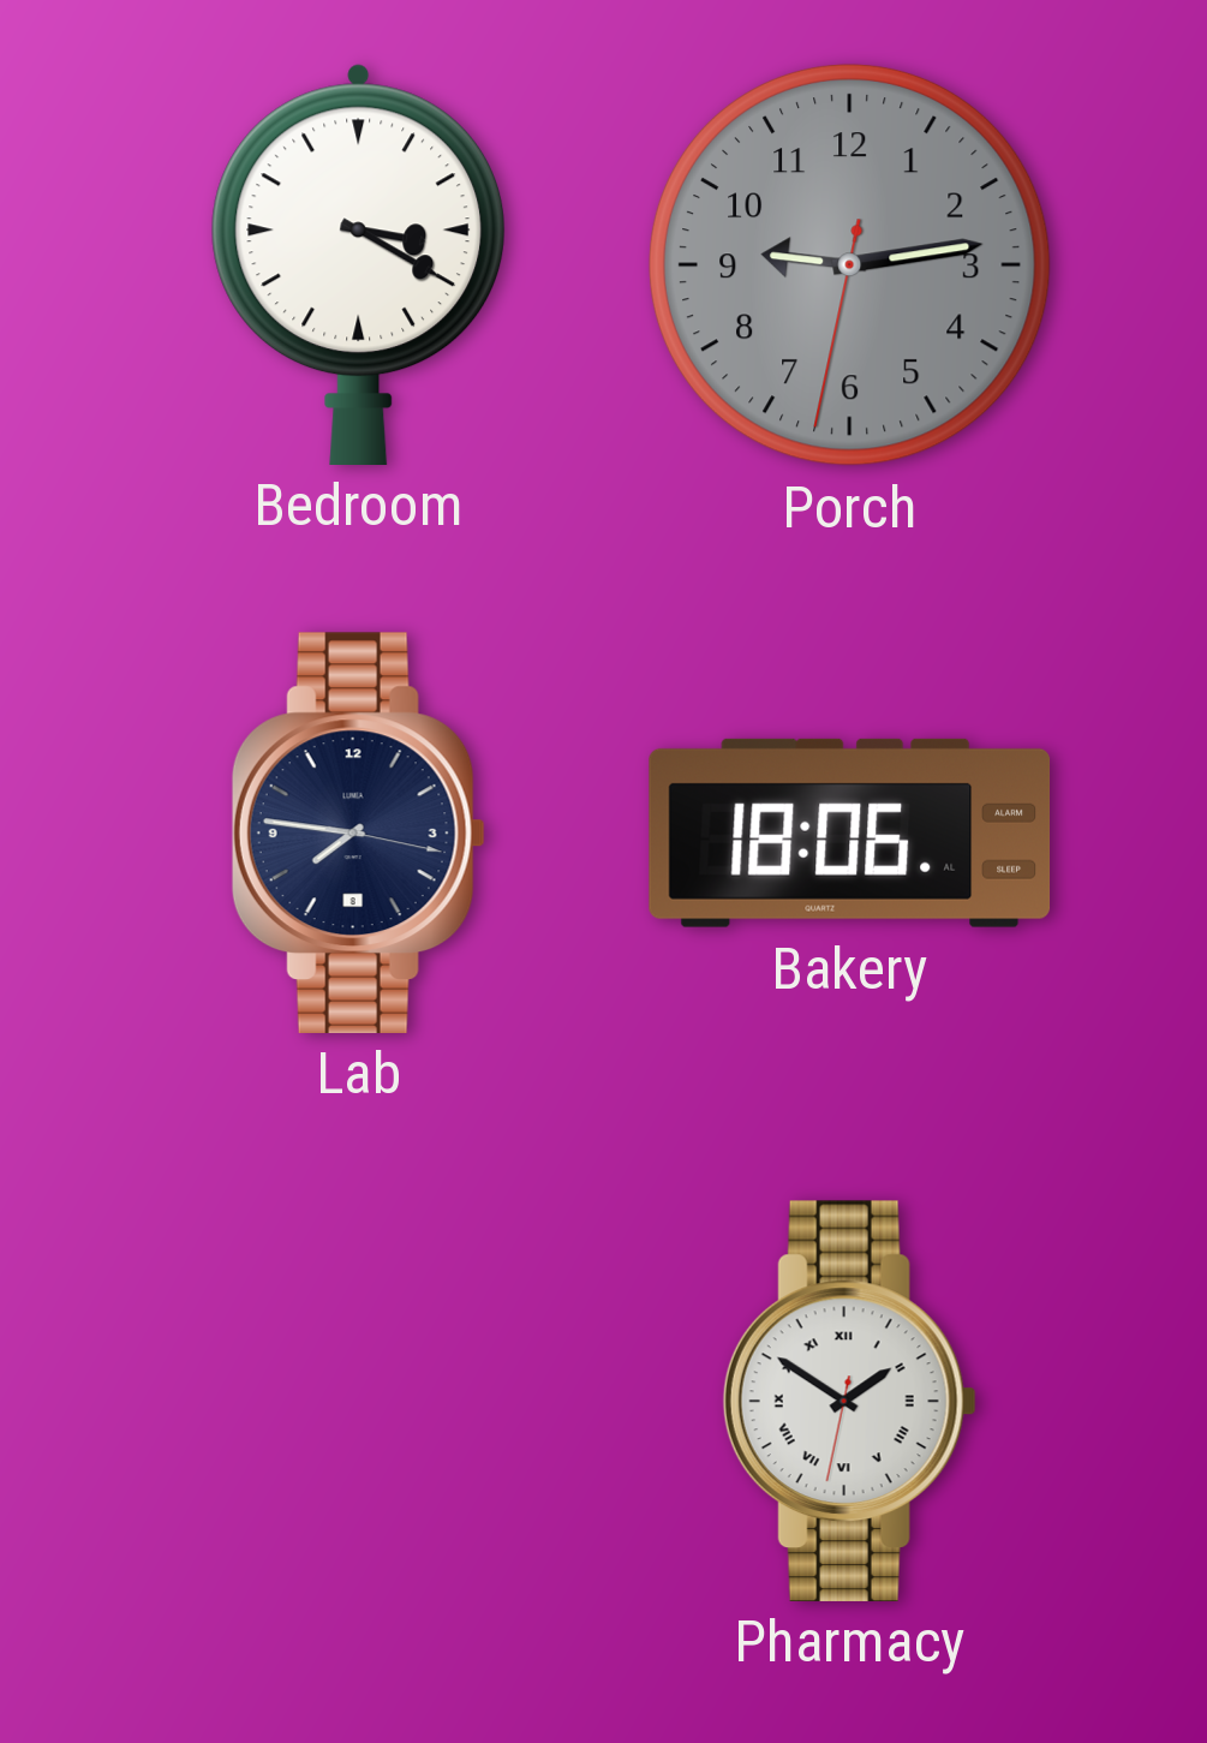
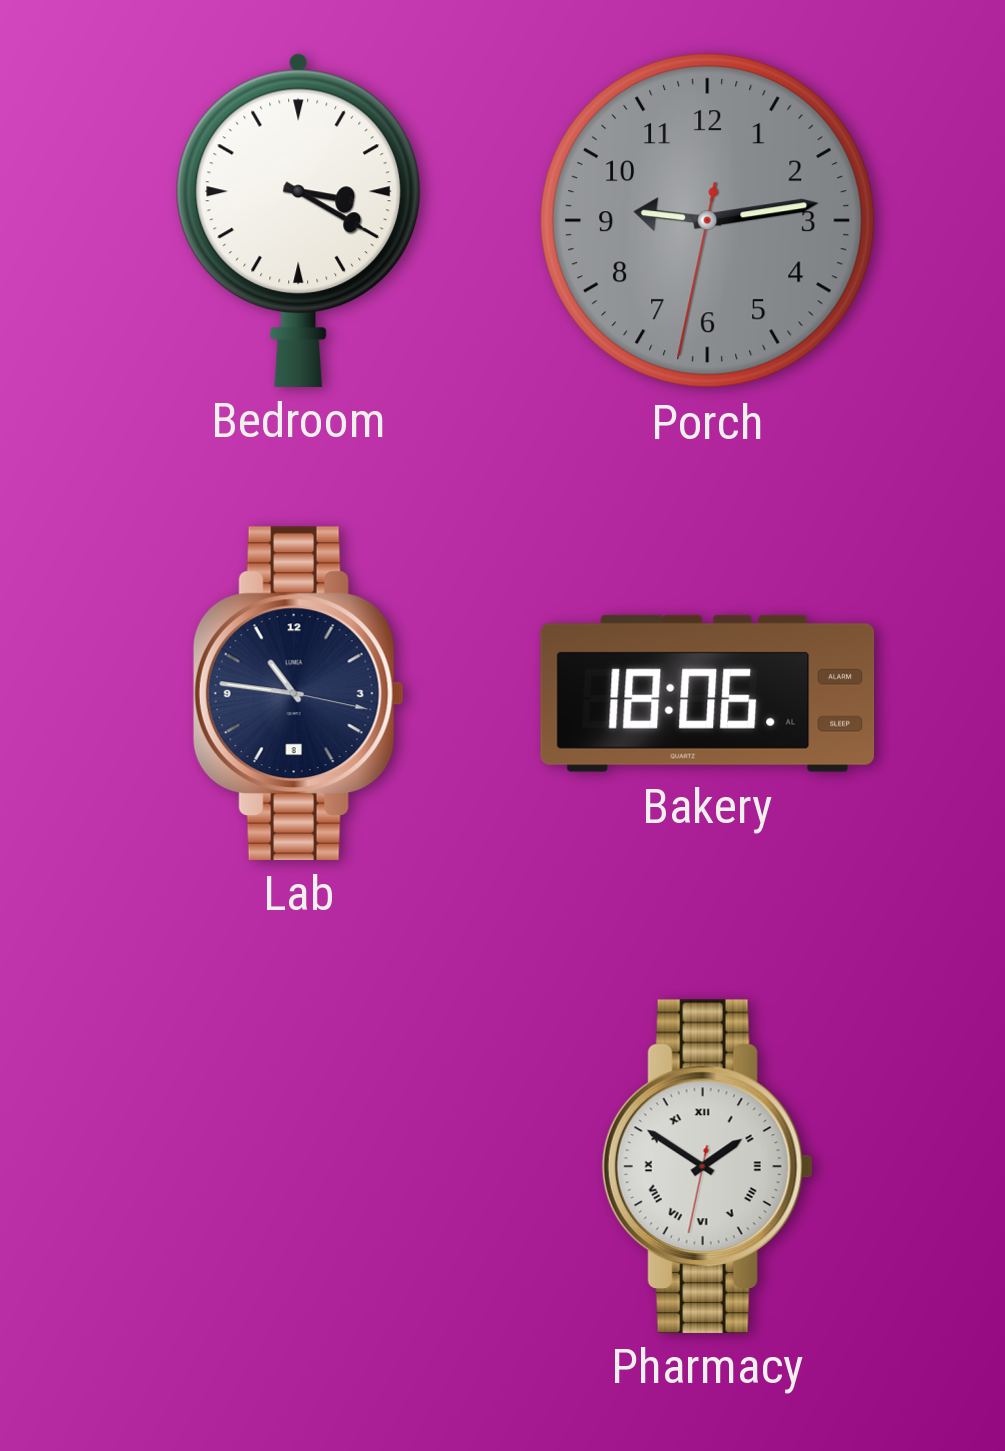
Lab: 7:46 -> 10:46
